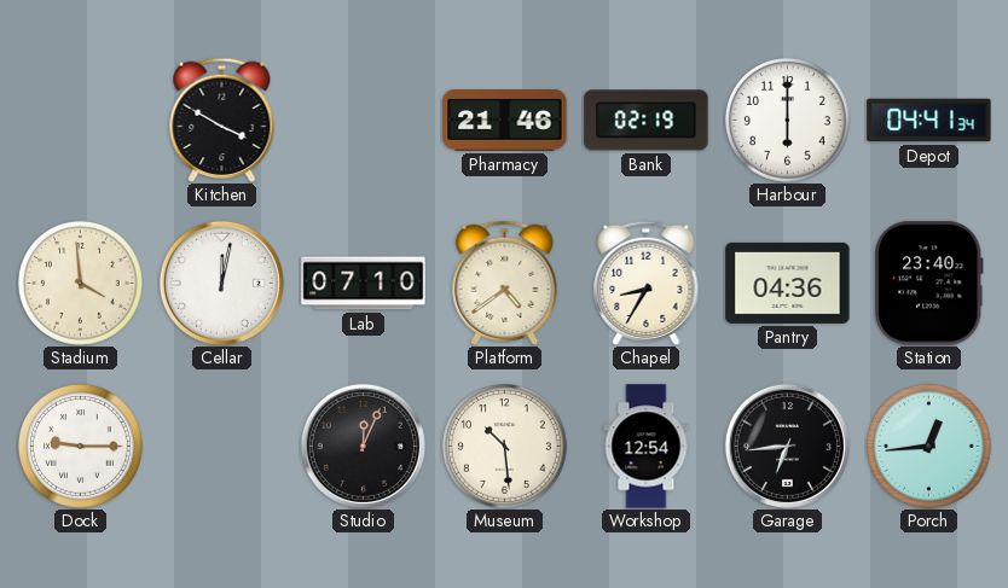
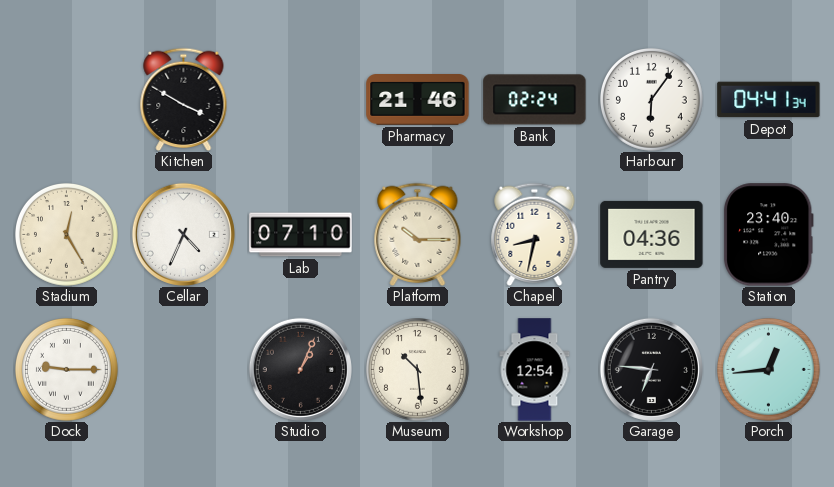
Bank: 02:19 -> 02:24
Harbour: 6:00 -> 6:06
Stadium: 3:59 -> 12:25
Cellar: 12:02 -> 4:34
Platform: 4:39 -> 10:15
Chapel: 8:35 -> 8:32
Studio: 12:04 -> 1:04
Garage: 6:44 -> 6:46
